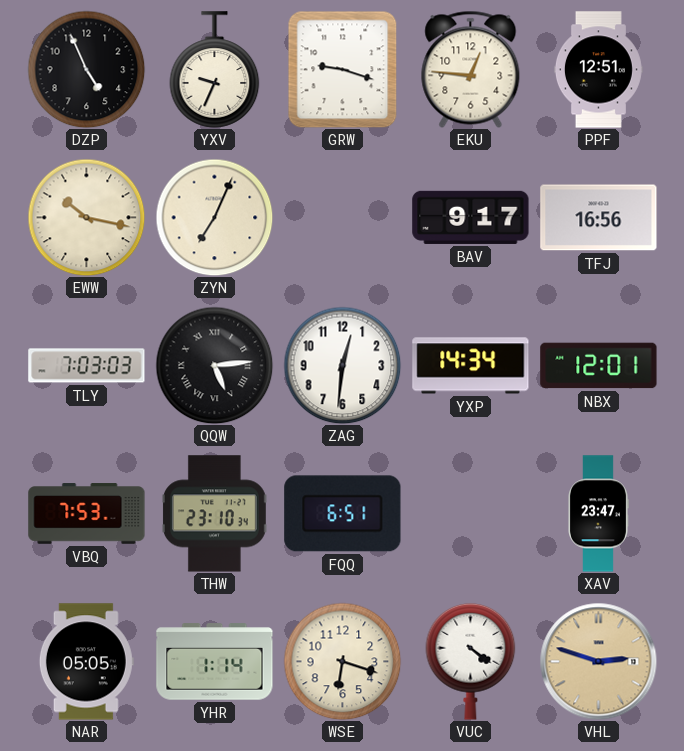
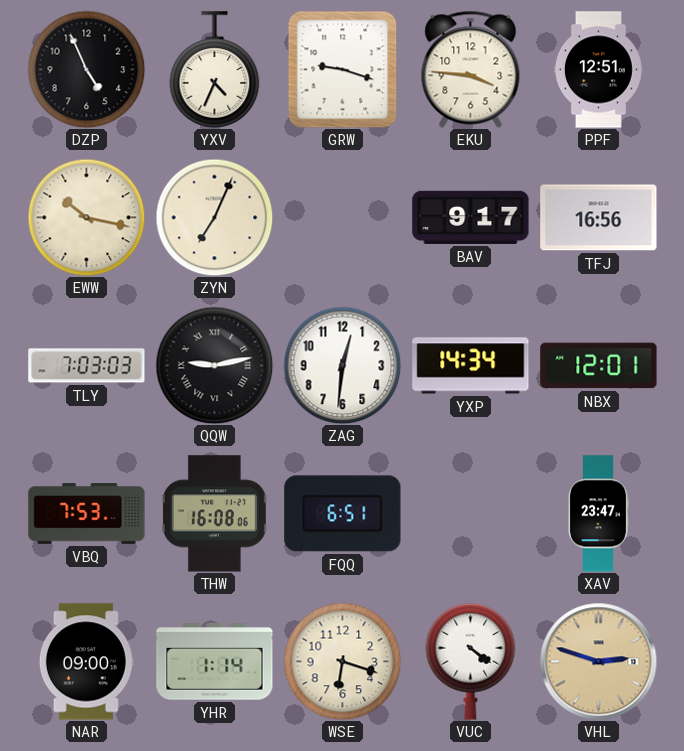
YXV: 9:34 -> 4:34
EKU: 12:46 -> 3:46
QQW: 5:14 -> 9:13
THW: 23:10 -> 16:08
NAR: 05:05 -> 09:00
